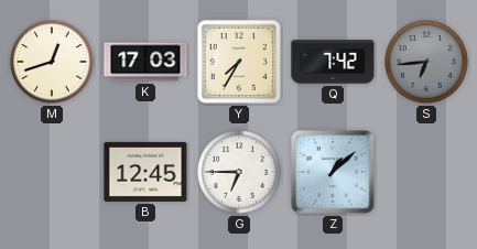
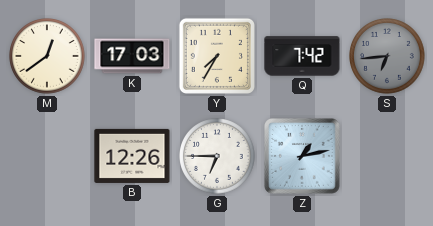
M: 12:42 -> 12:39
B: 12:45 -> 12:26
Z: 1:08 -> 1:13
